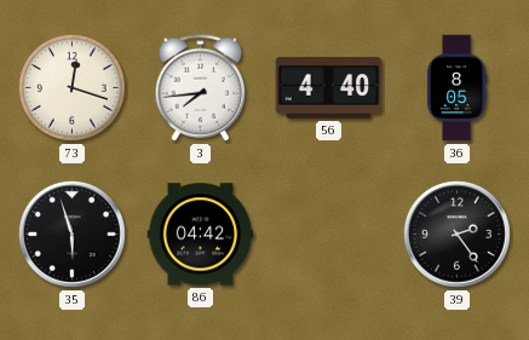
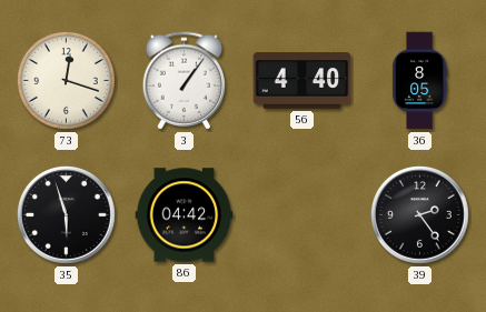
3: 7:44 -> 1:06
